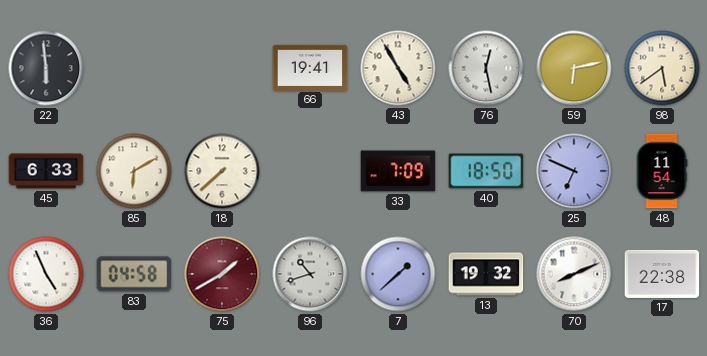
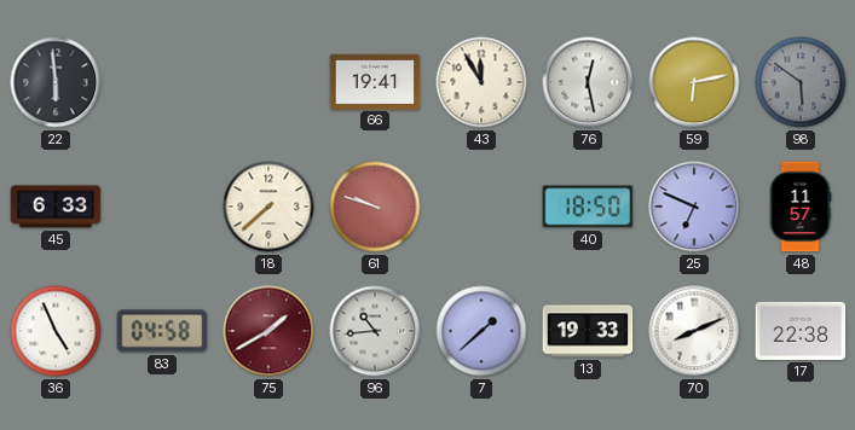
43: 4:55 -> 11:55
98: 5:39 -> 5:51
98 dial: cream -> grey
85: 6:10 -> none
61: none -> 9:48
33: 7:09 -> none
48: 11:54 -> 11:57
96: 10:42 -> 10:44
13: 19:32 -> 19:33
